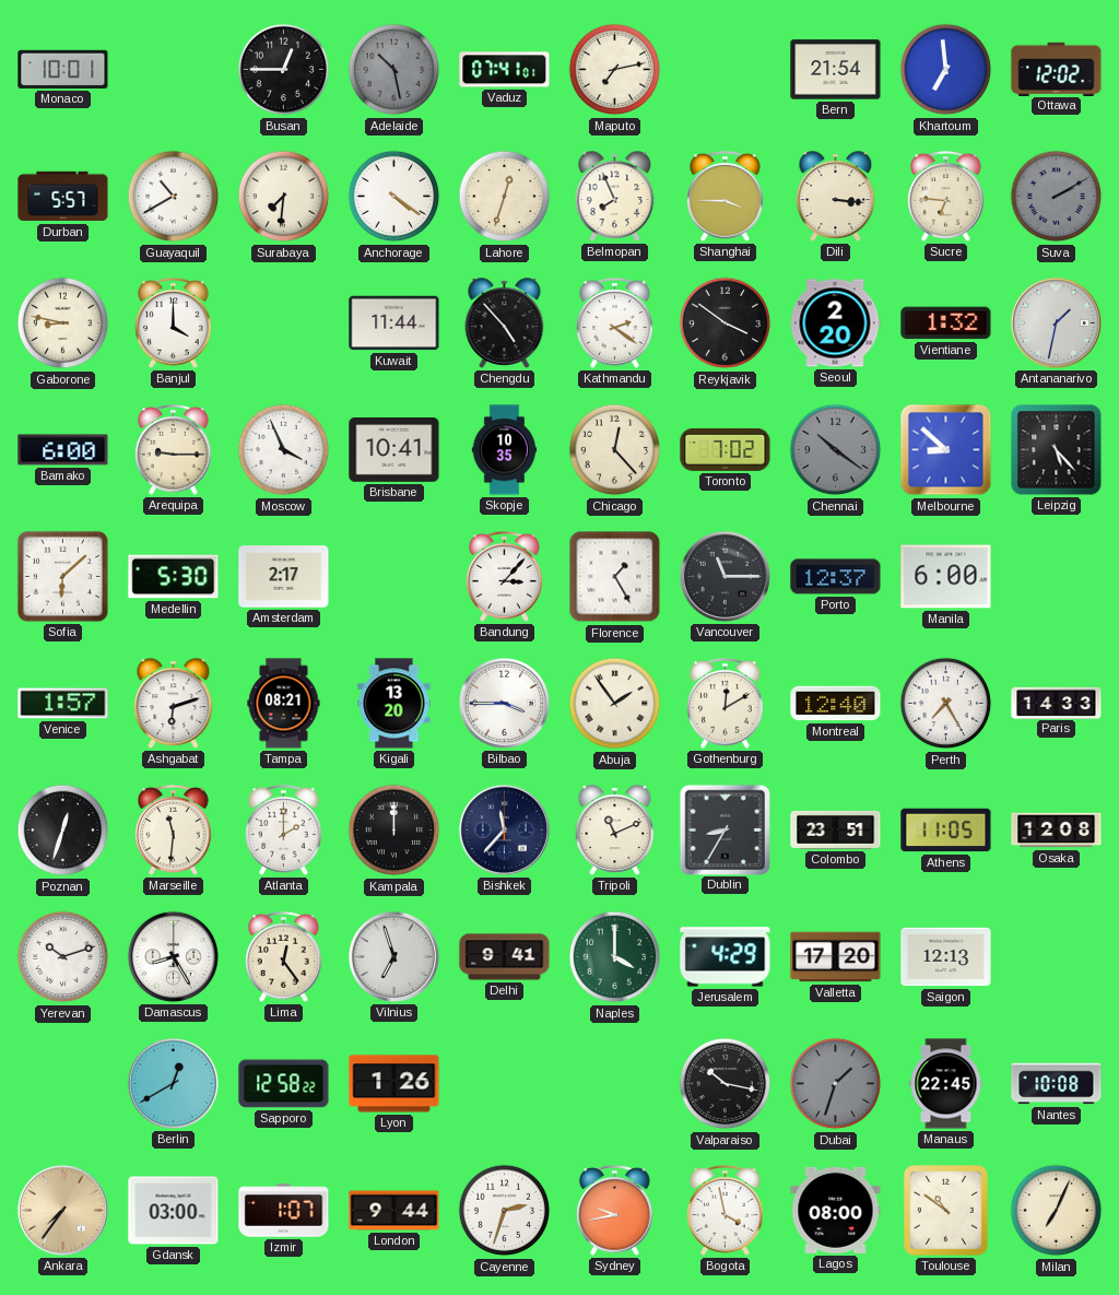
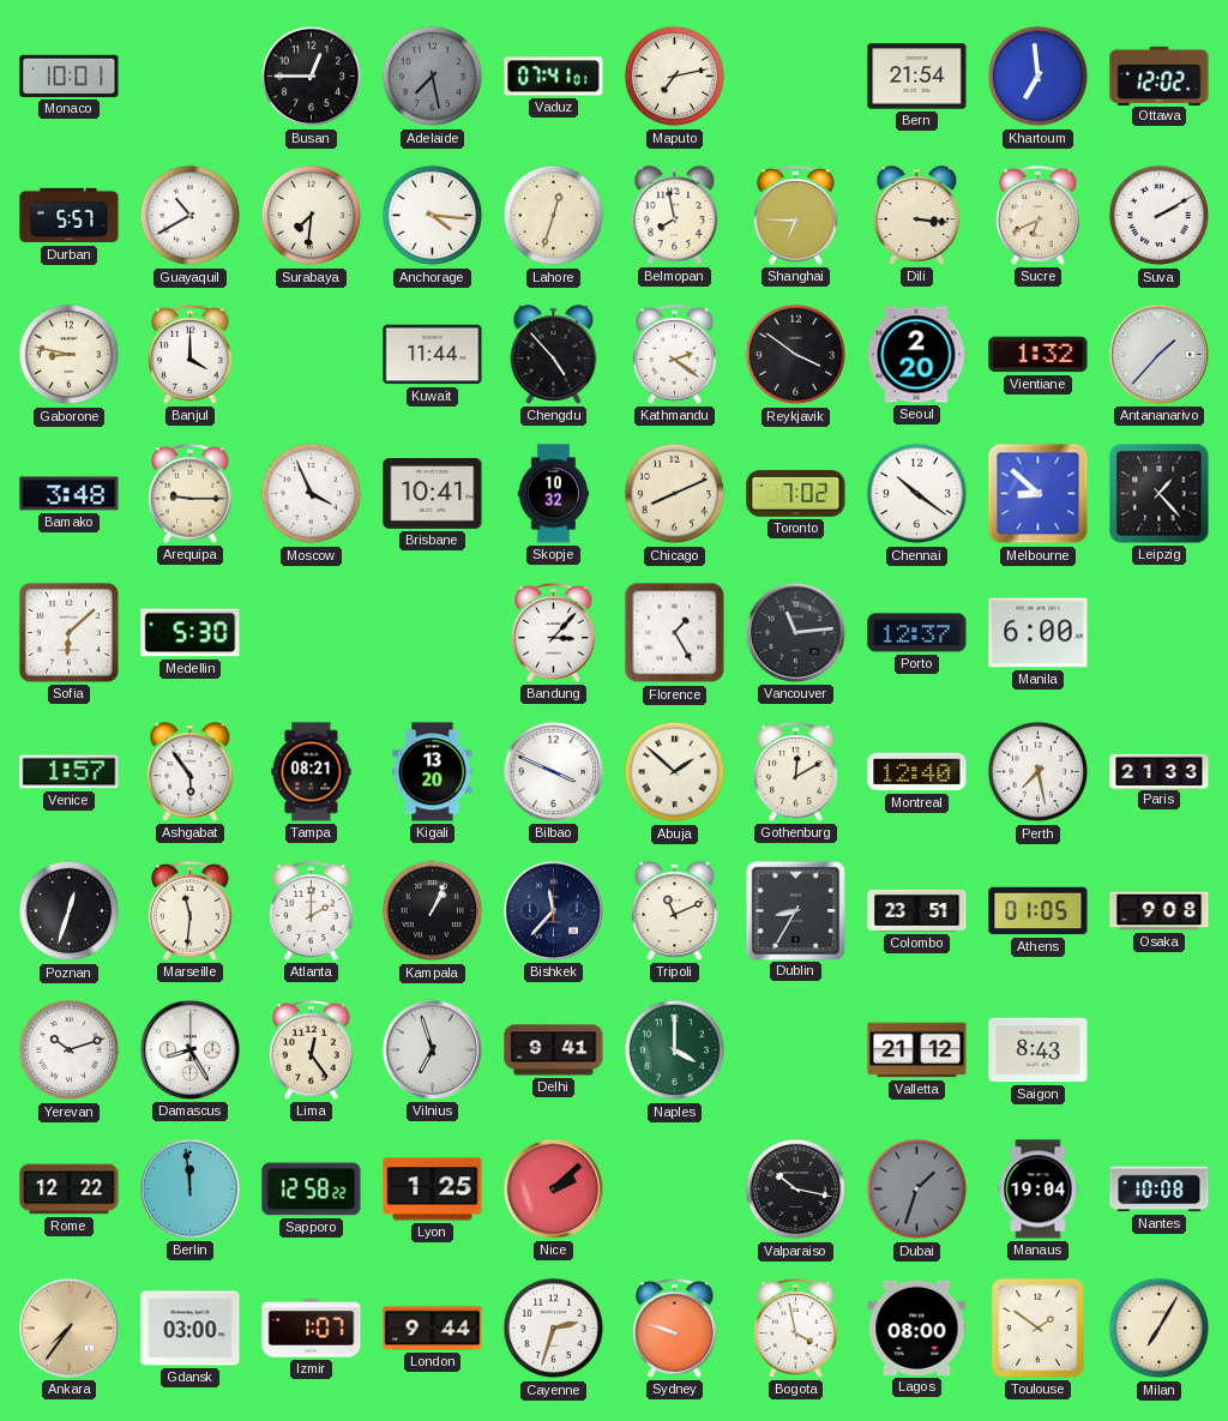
Adelaide: 10:28 -> 7:28
Anchorage: 4:21 -> 4:16
Belmopan: 7:56 -> 7:58
Shanghai: 3:45 -> 6:45
Sucre: 6:46 -> 6:41
Suva dial: grey -> white
Antananarivo: 1:32 -> 1:37
Bamako: 6:00 -> 3:48
Skopje: 10:35 -> 10:32
Chicago: 12:23 -> 8:11
Chennai dial: grey -> white
Leipzig: 5:23 -> 1:23
Amsterdam: 2:17 -> none
Vancouver: 11:15 -> 11:14
Ashgabat: 6:12 -> 5:54
Bilbao: 3:45 -> 3:49
Abuja: 1:54 -> 1:52
Perth: 7:25 -> 7:28
Paris: 14:33 -> 21:33
Kampala: 12:00 -> 1:04
Athens: 11:05 -> 01:05
Osaka: 12:08 -> 9:08
Jerusalem: 4:29 -> none
Valletta: 17:20 -> 21:12
Saigon: 12:13 -> 8:43
Rome: none -> 12:22
Berlin: 12:40 -> 11:59
Lyon: 1:26 -> 1:25
Nice: none -> 2:08
Manaus: 22:45 -> 19:04
Sydney: 9:43 -> 9:48
Toulouse: 10:51 -> 1:51
Milan: 7:04 -> 7:05
